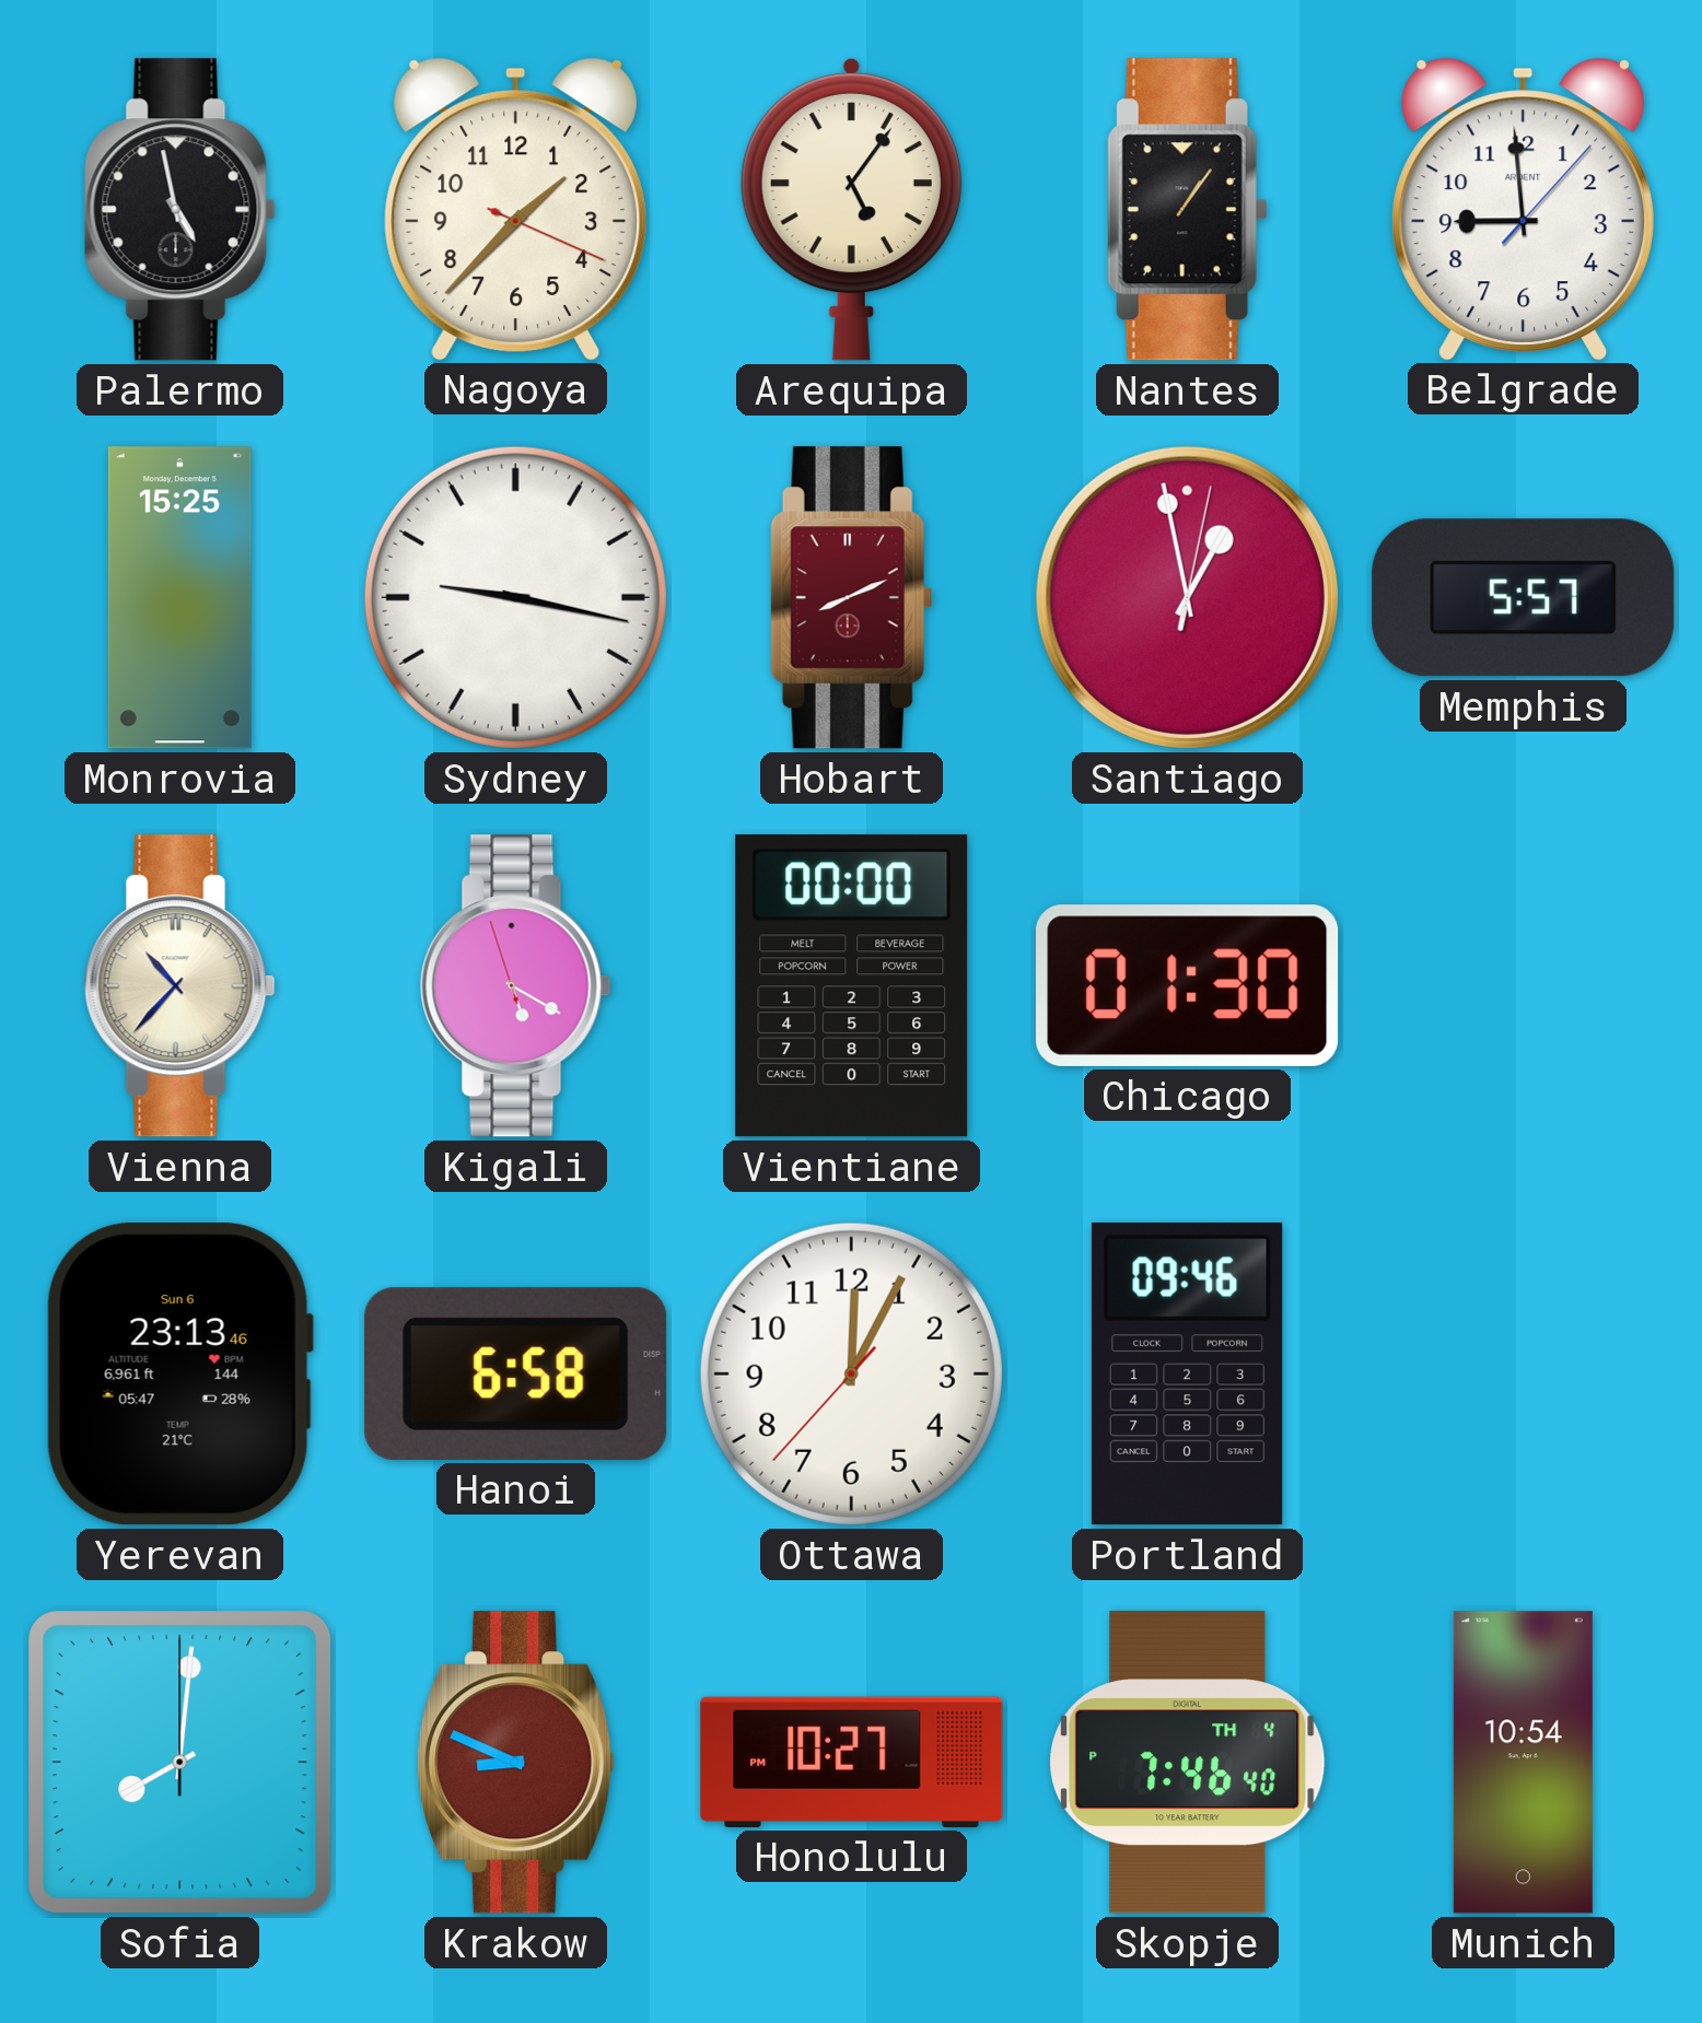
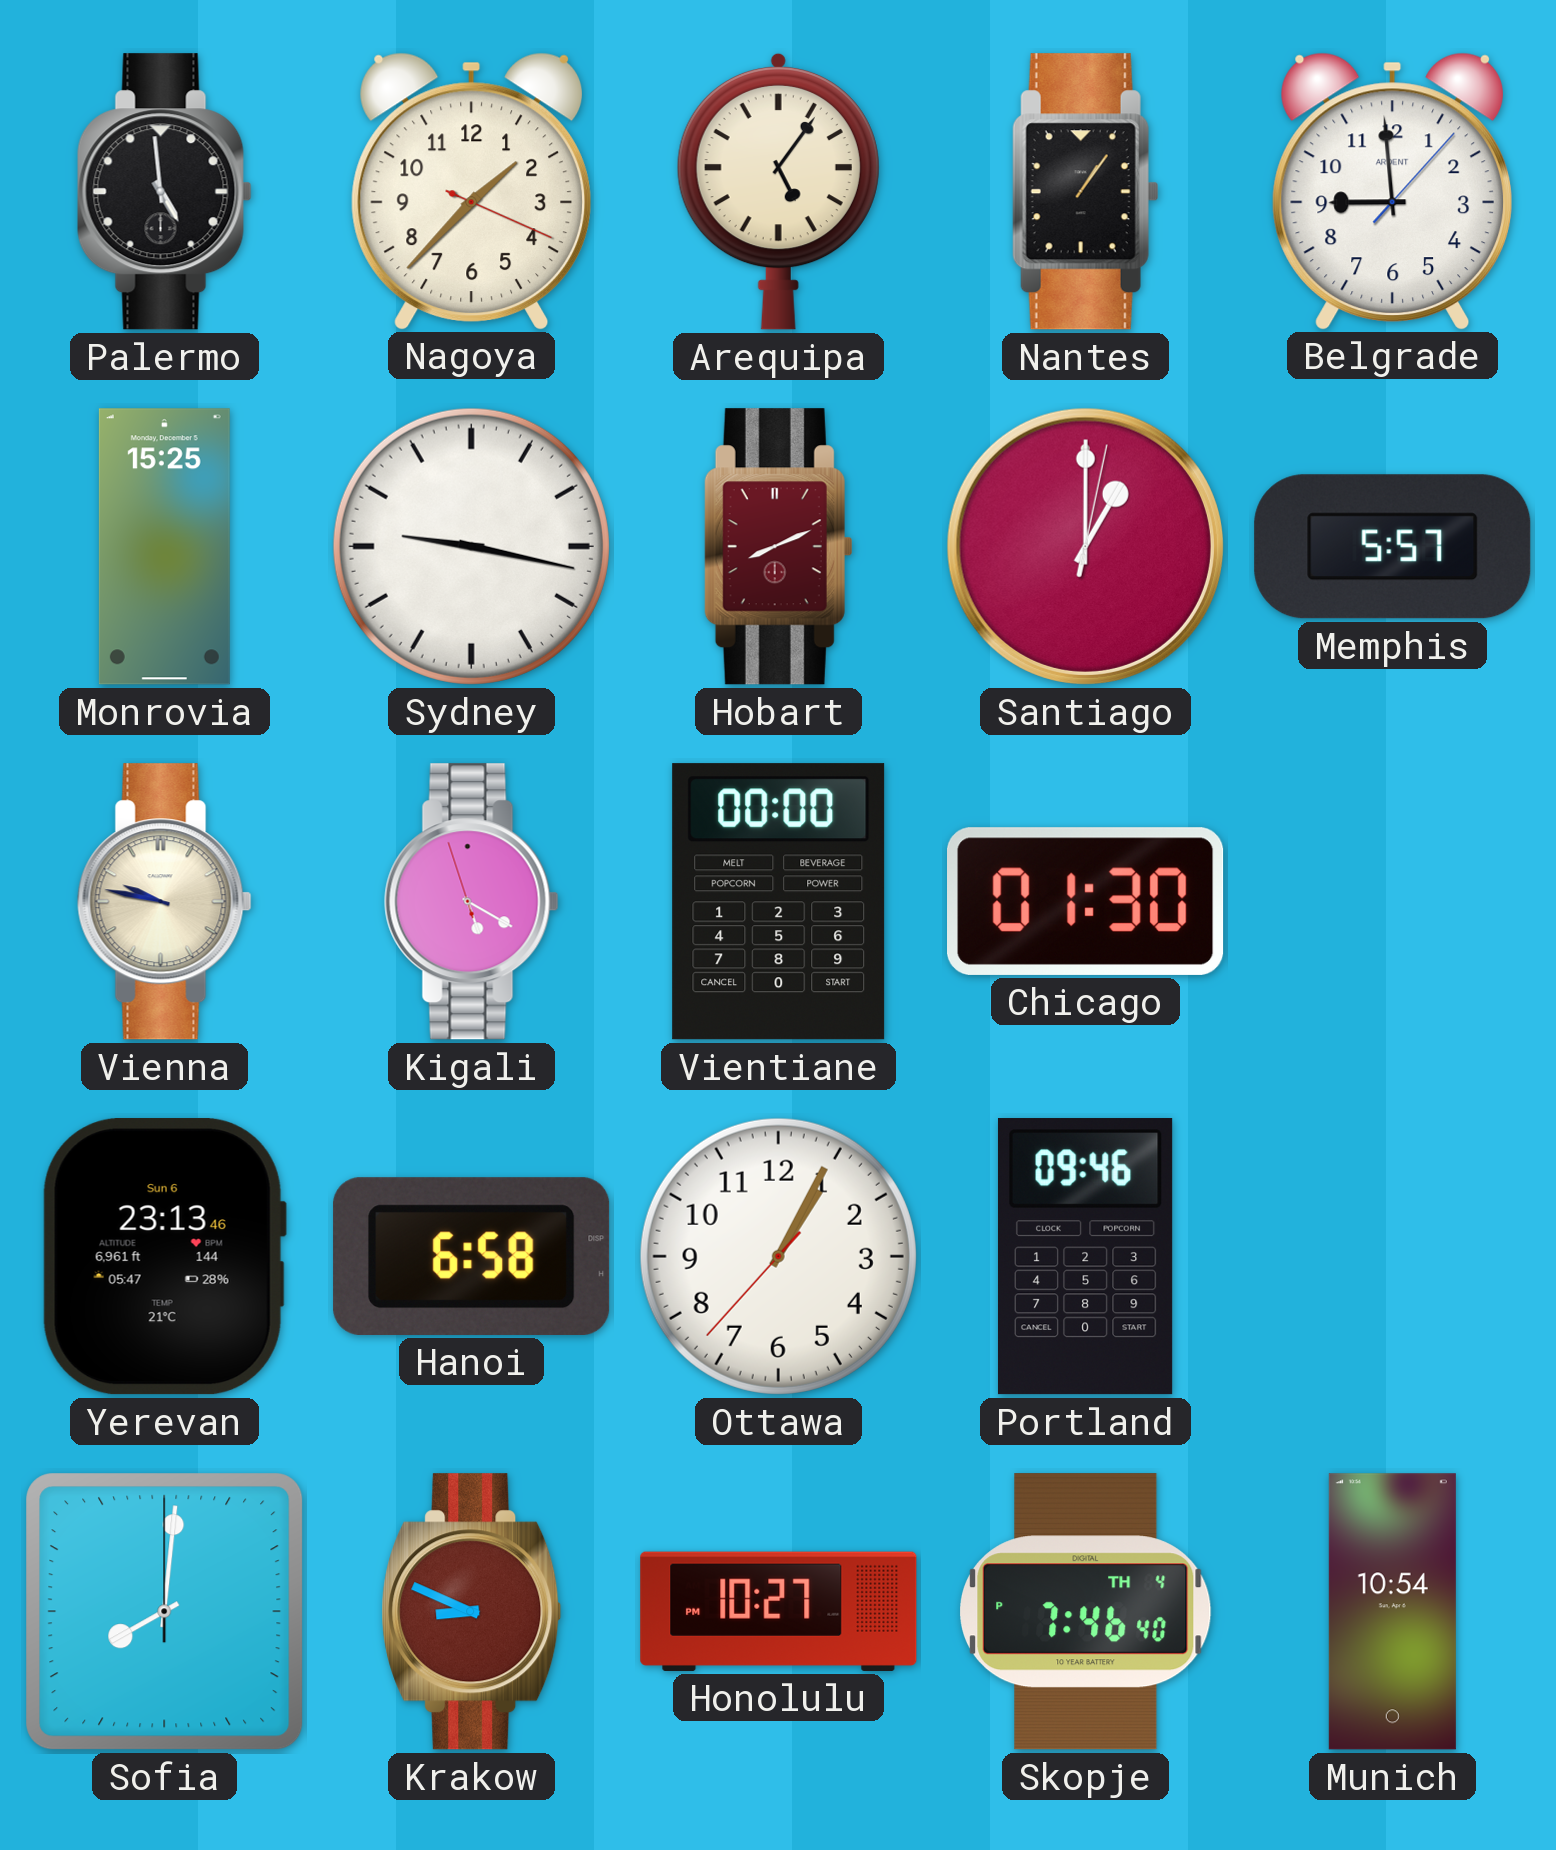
Palermo: 4:58 -> 4:59
Santiago: 12:58 -> 1:00
Vienna: 10:37 -> 9:47
Ottawa: 12:04 -> 1:04
